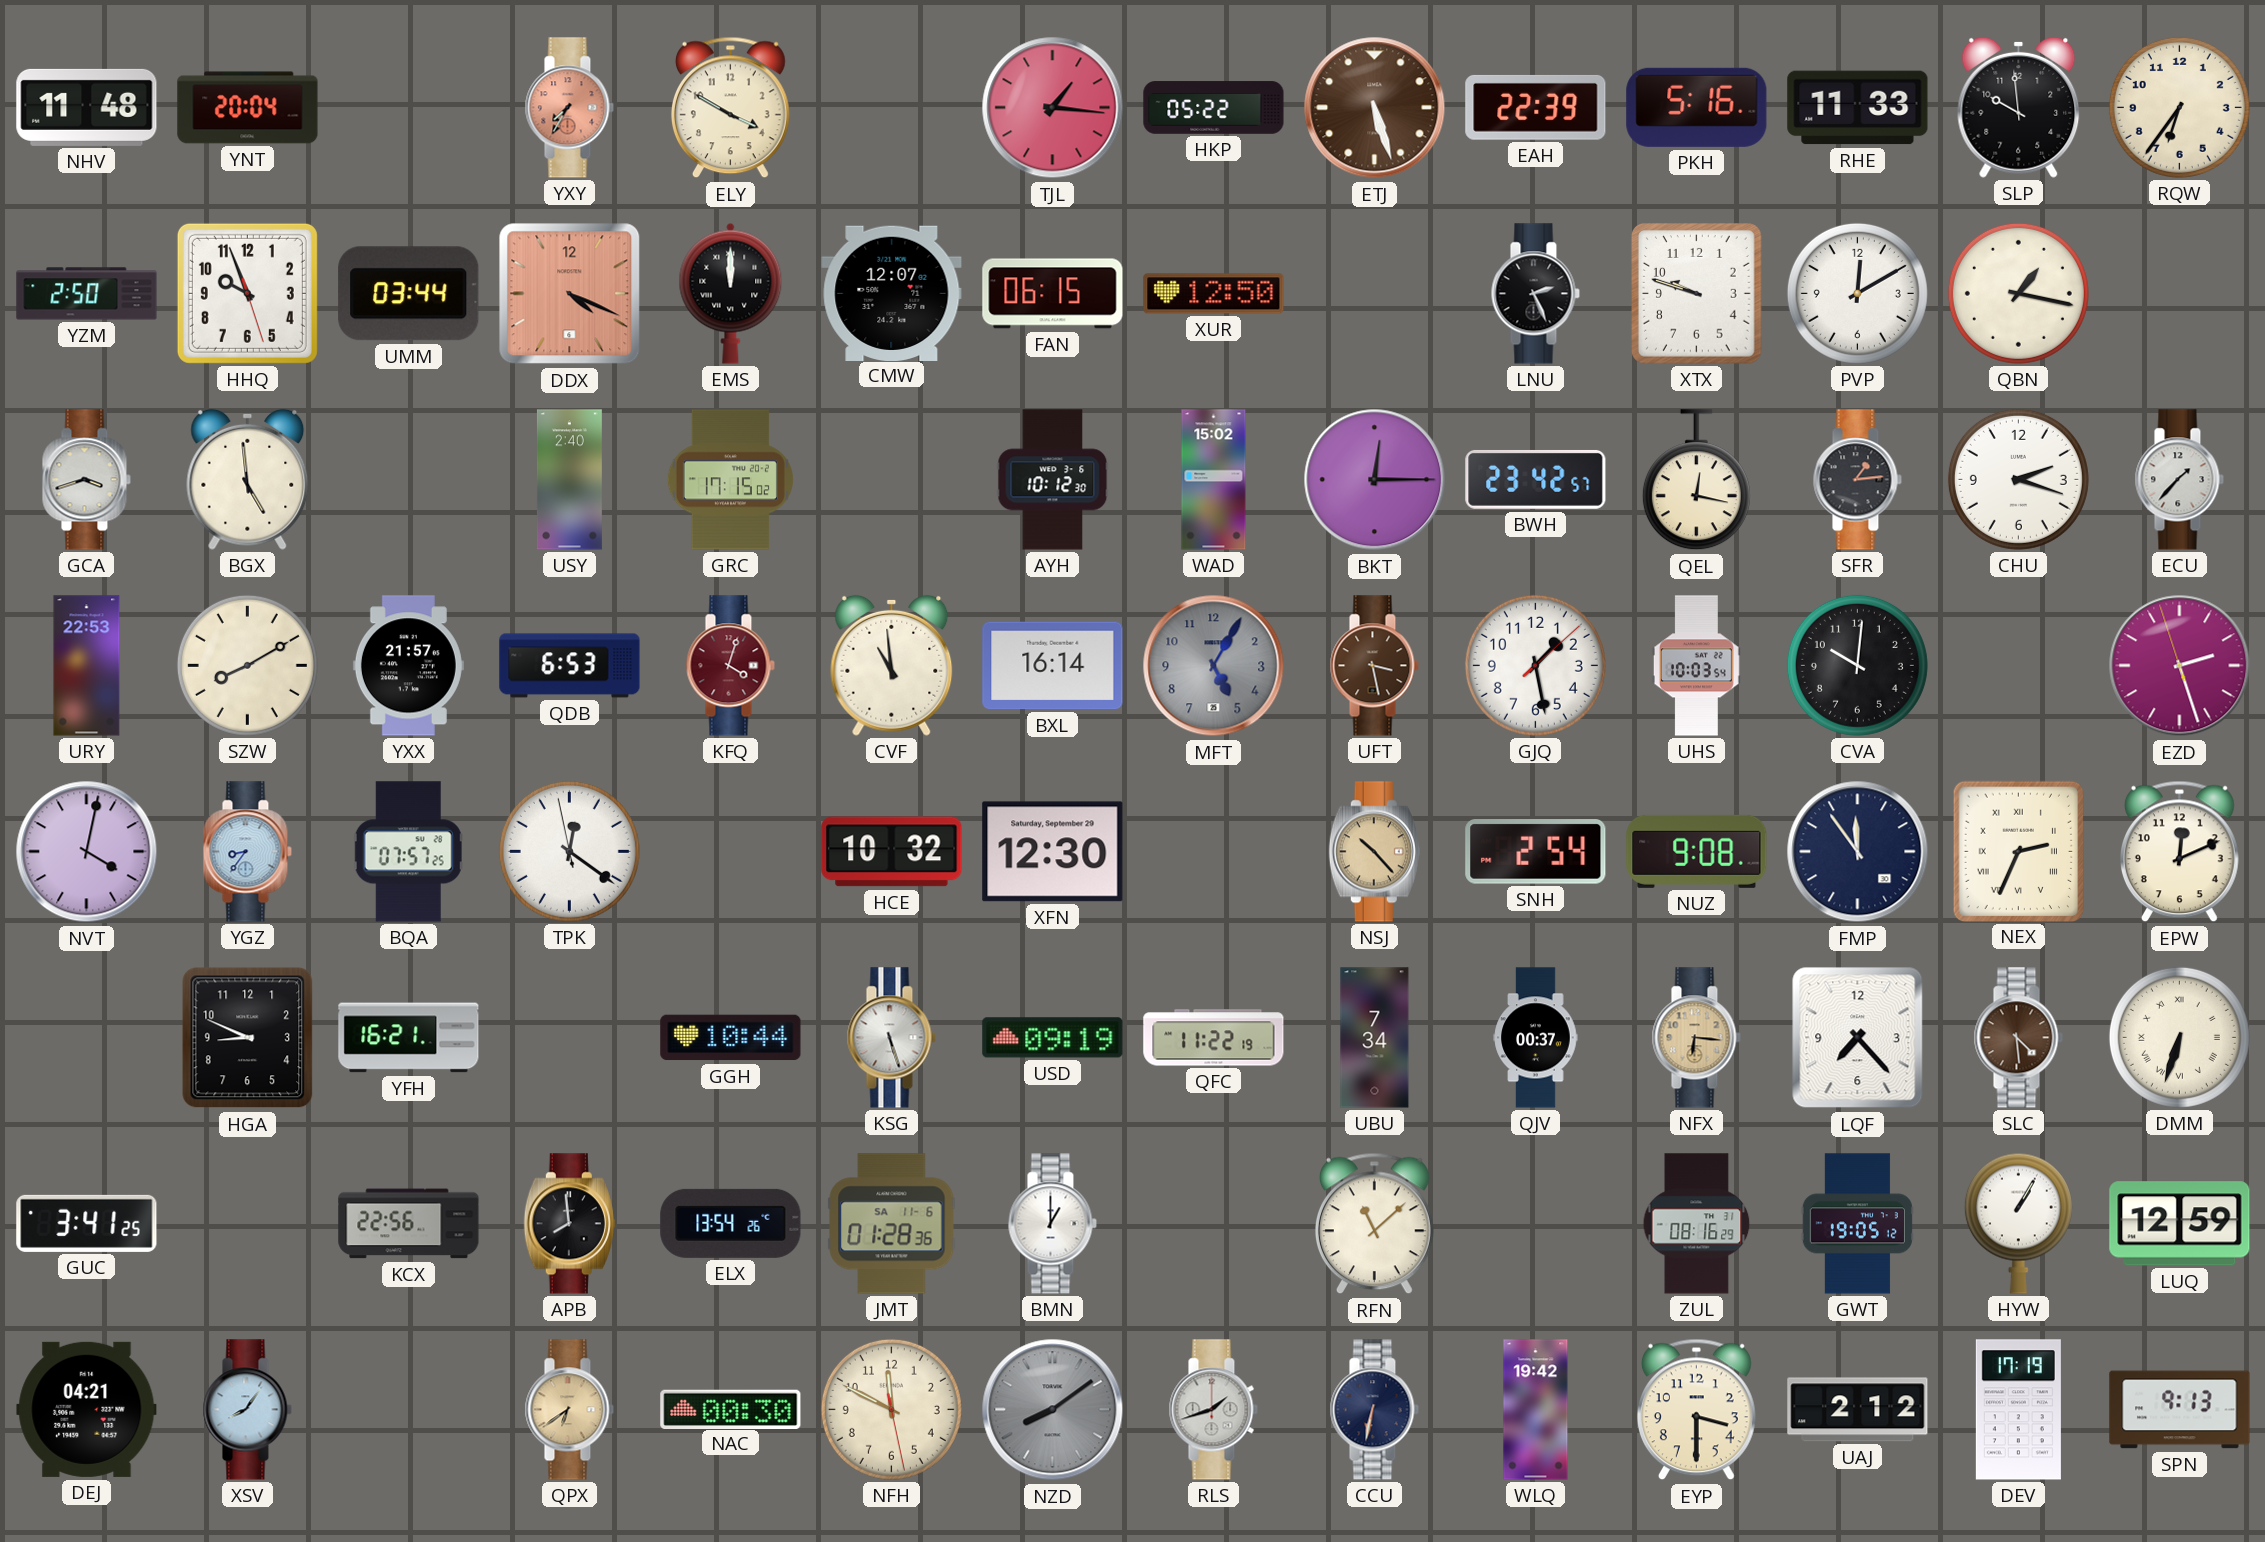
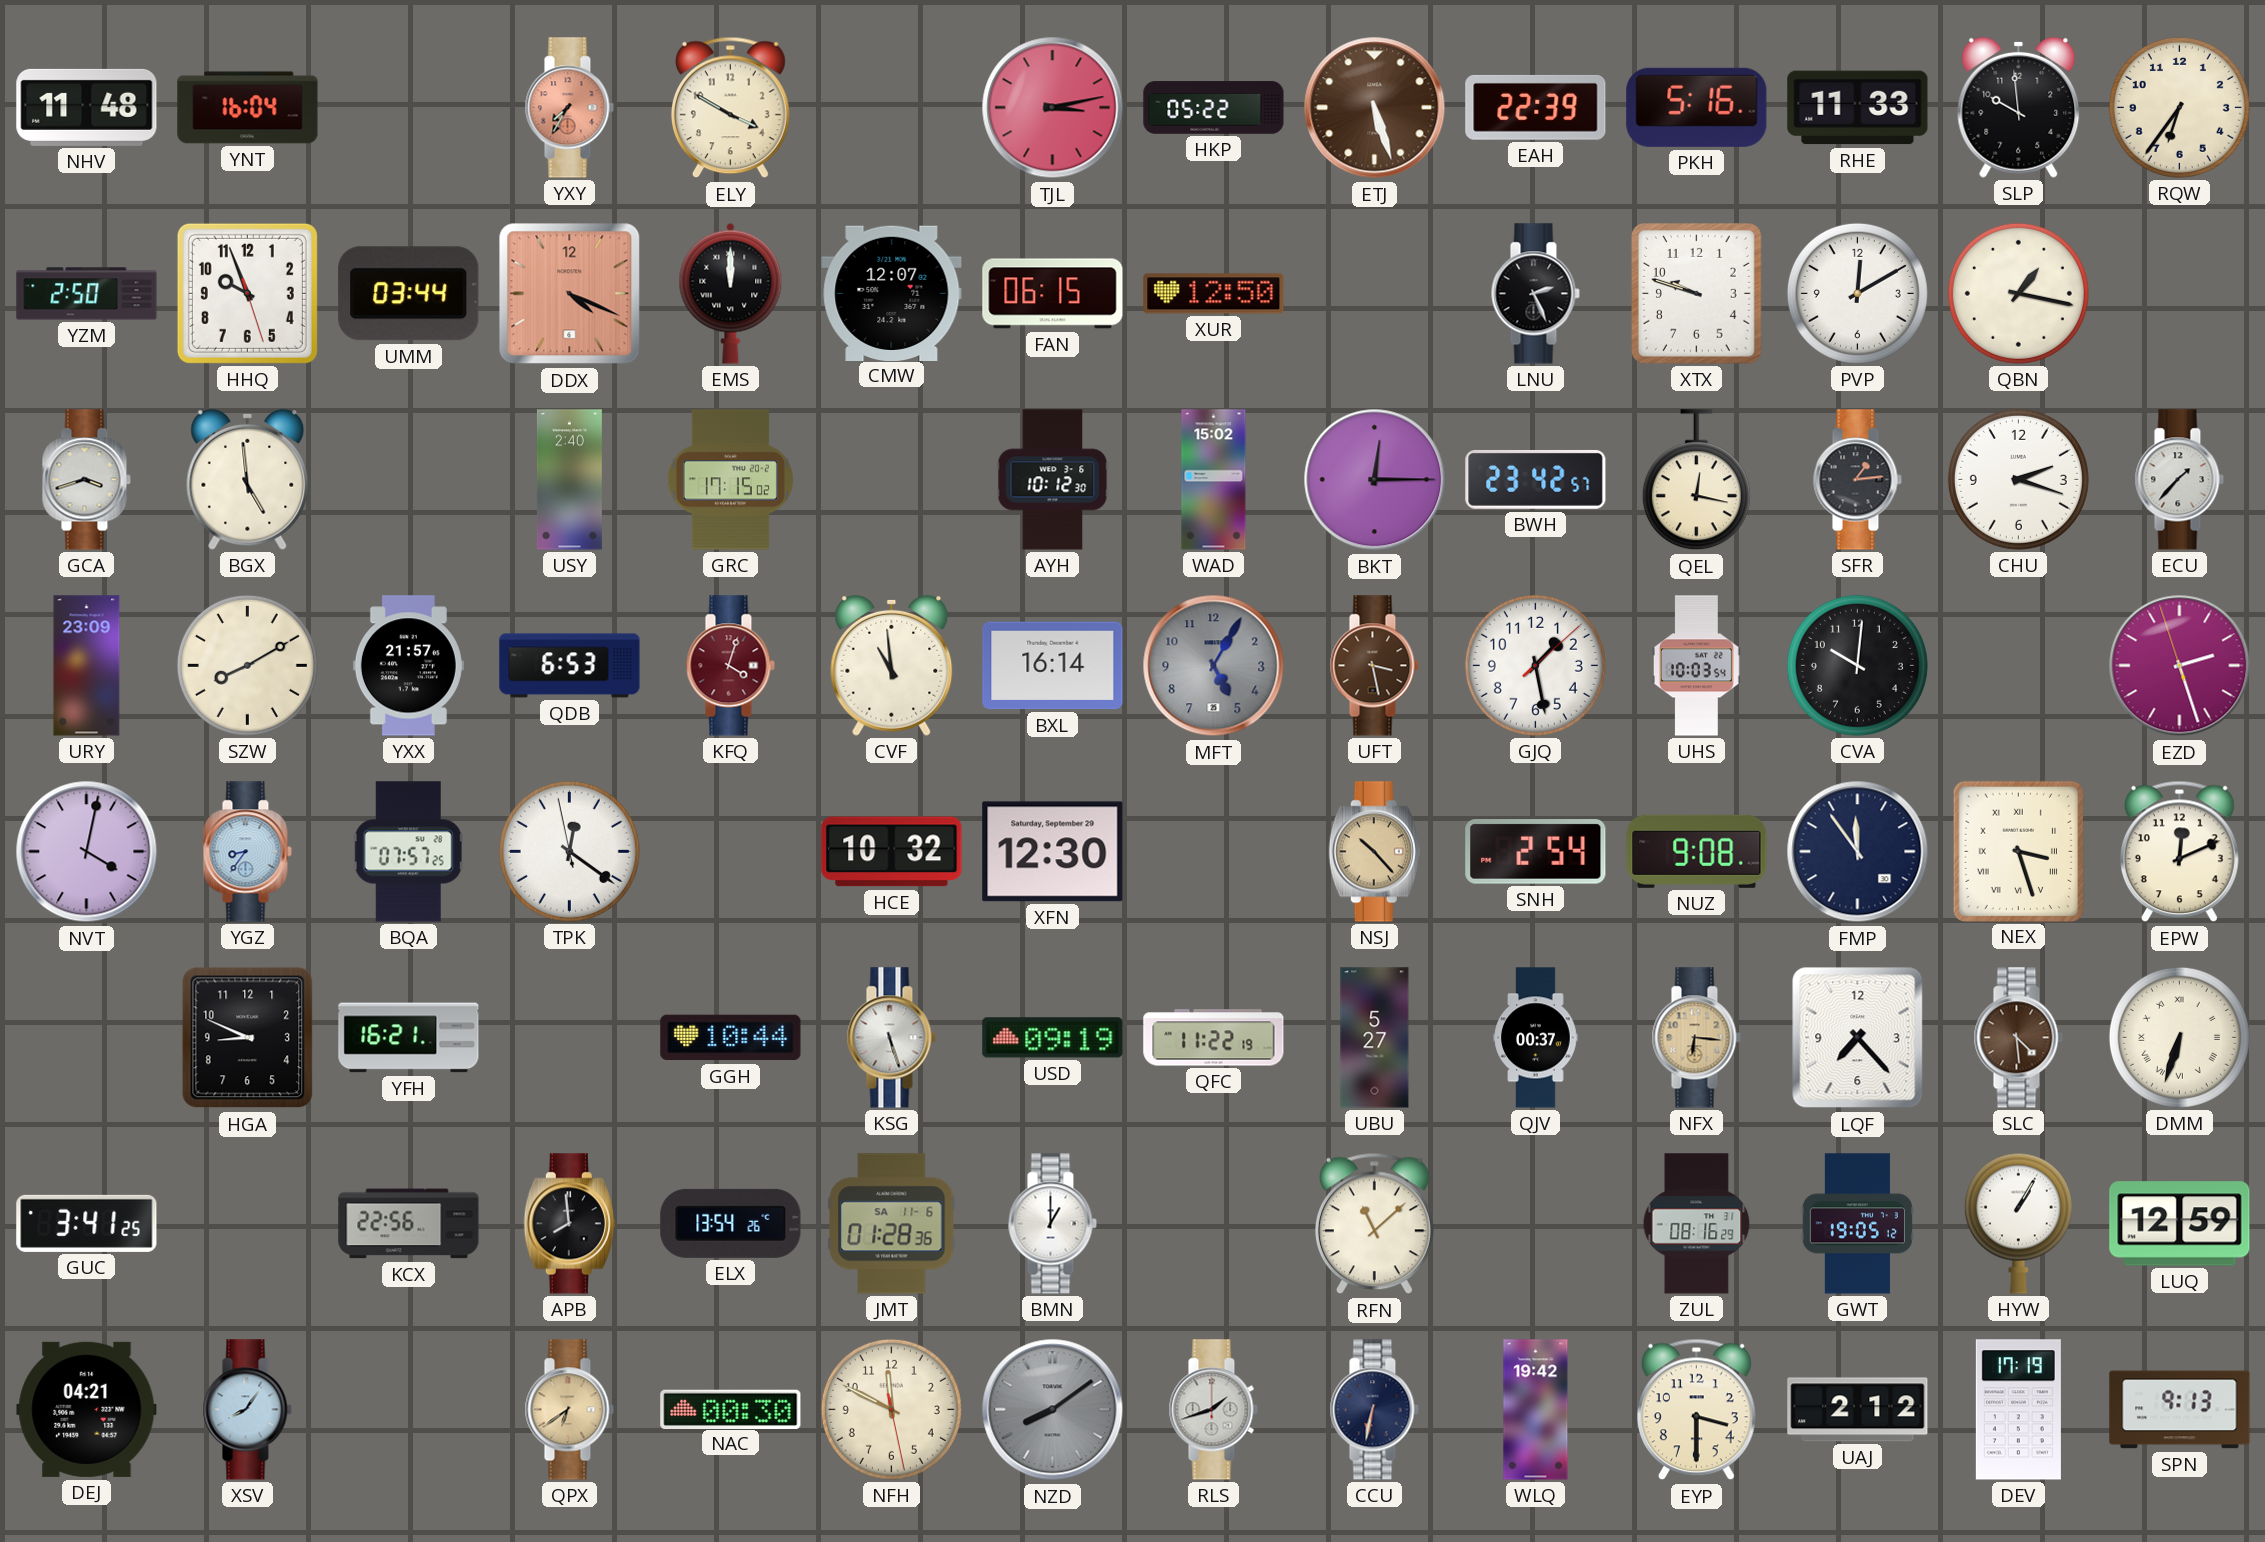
YNT: 20:04 -> 16:04
TJL: 1:16 -> 3:13
URY: 22:53 -> 23:09
NEX: 2:34 -> 3:27
UBU: 7:34 -> 5:27
